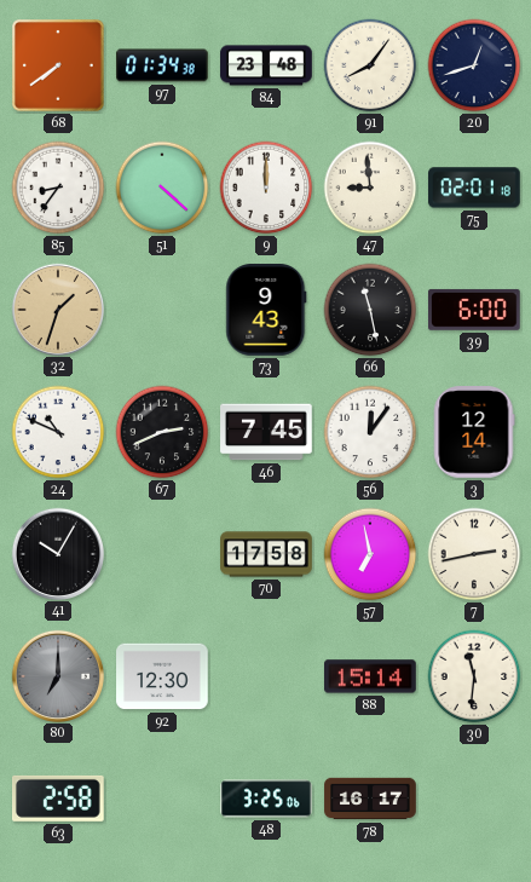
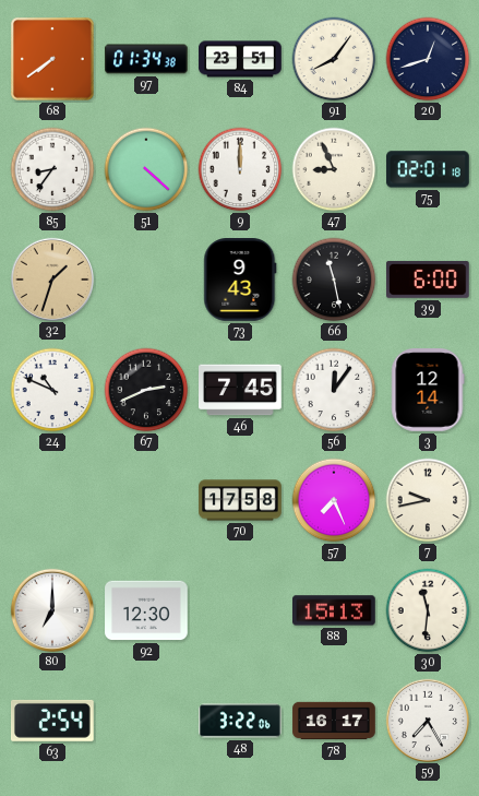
84: 23:48 -> 23:51
47: 8:59 -> 8:56
41: 10:05 -> none
57: 6:58 -> 7:26
7: 2:43 -> 9:43
80 dial: grey -> white
88: 15:14 -> 15:13
63: 2:58 -> 2:54
48: 3:25 -> 3:22
59: none -> 7:25
